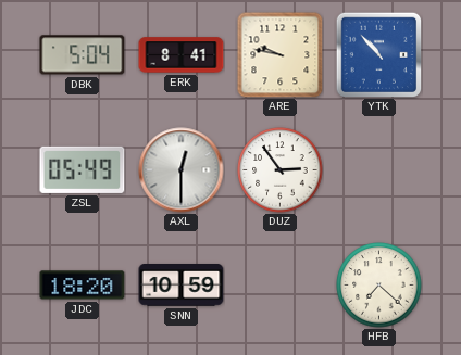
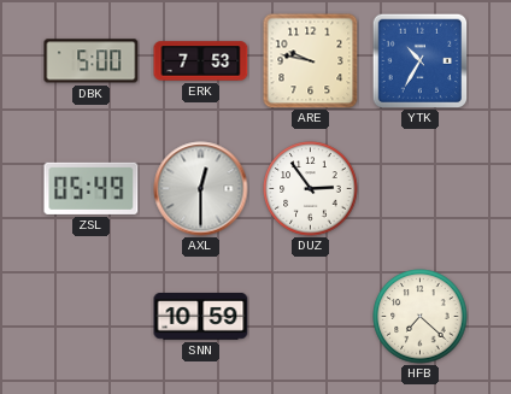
DBK: 5:04 -> 5:00
ERK: 8:41 -> 7:53
YTK: 10:53 -> 10:35
JDC: 18:20 -> none
